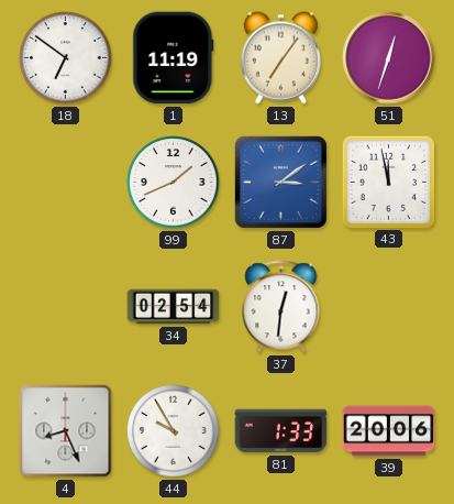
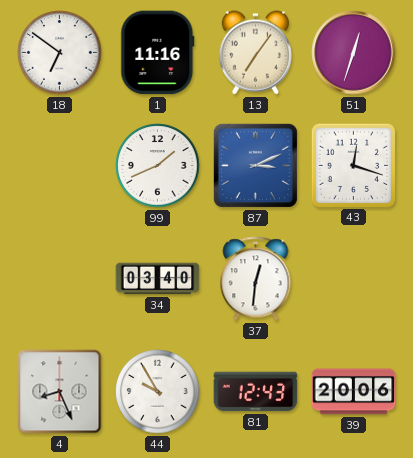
1: 11:19 -> 11:16
87: 3:09 -> 3:11
43: 11:58 -> 12:18
34: 02:54 -> 03:40
81: 1:33 -> 12:43
